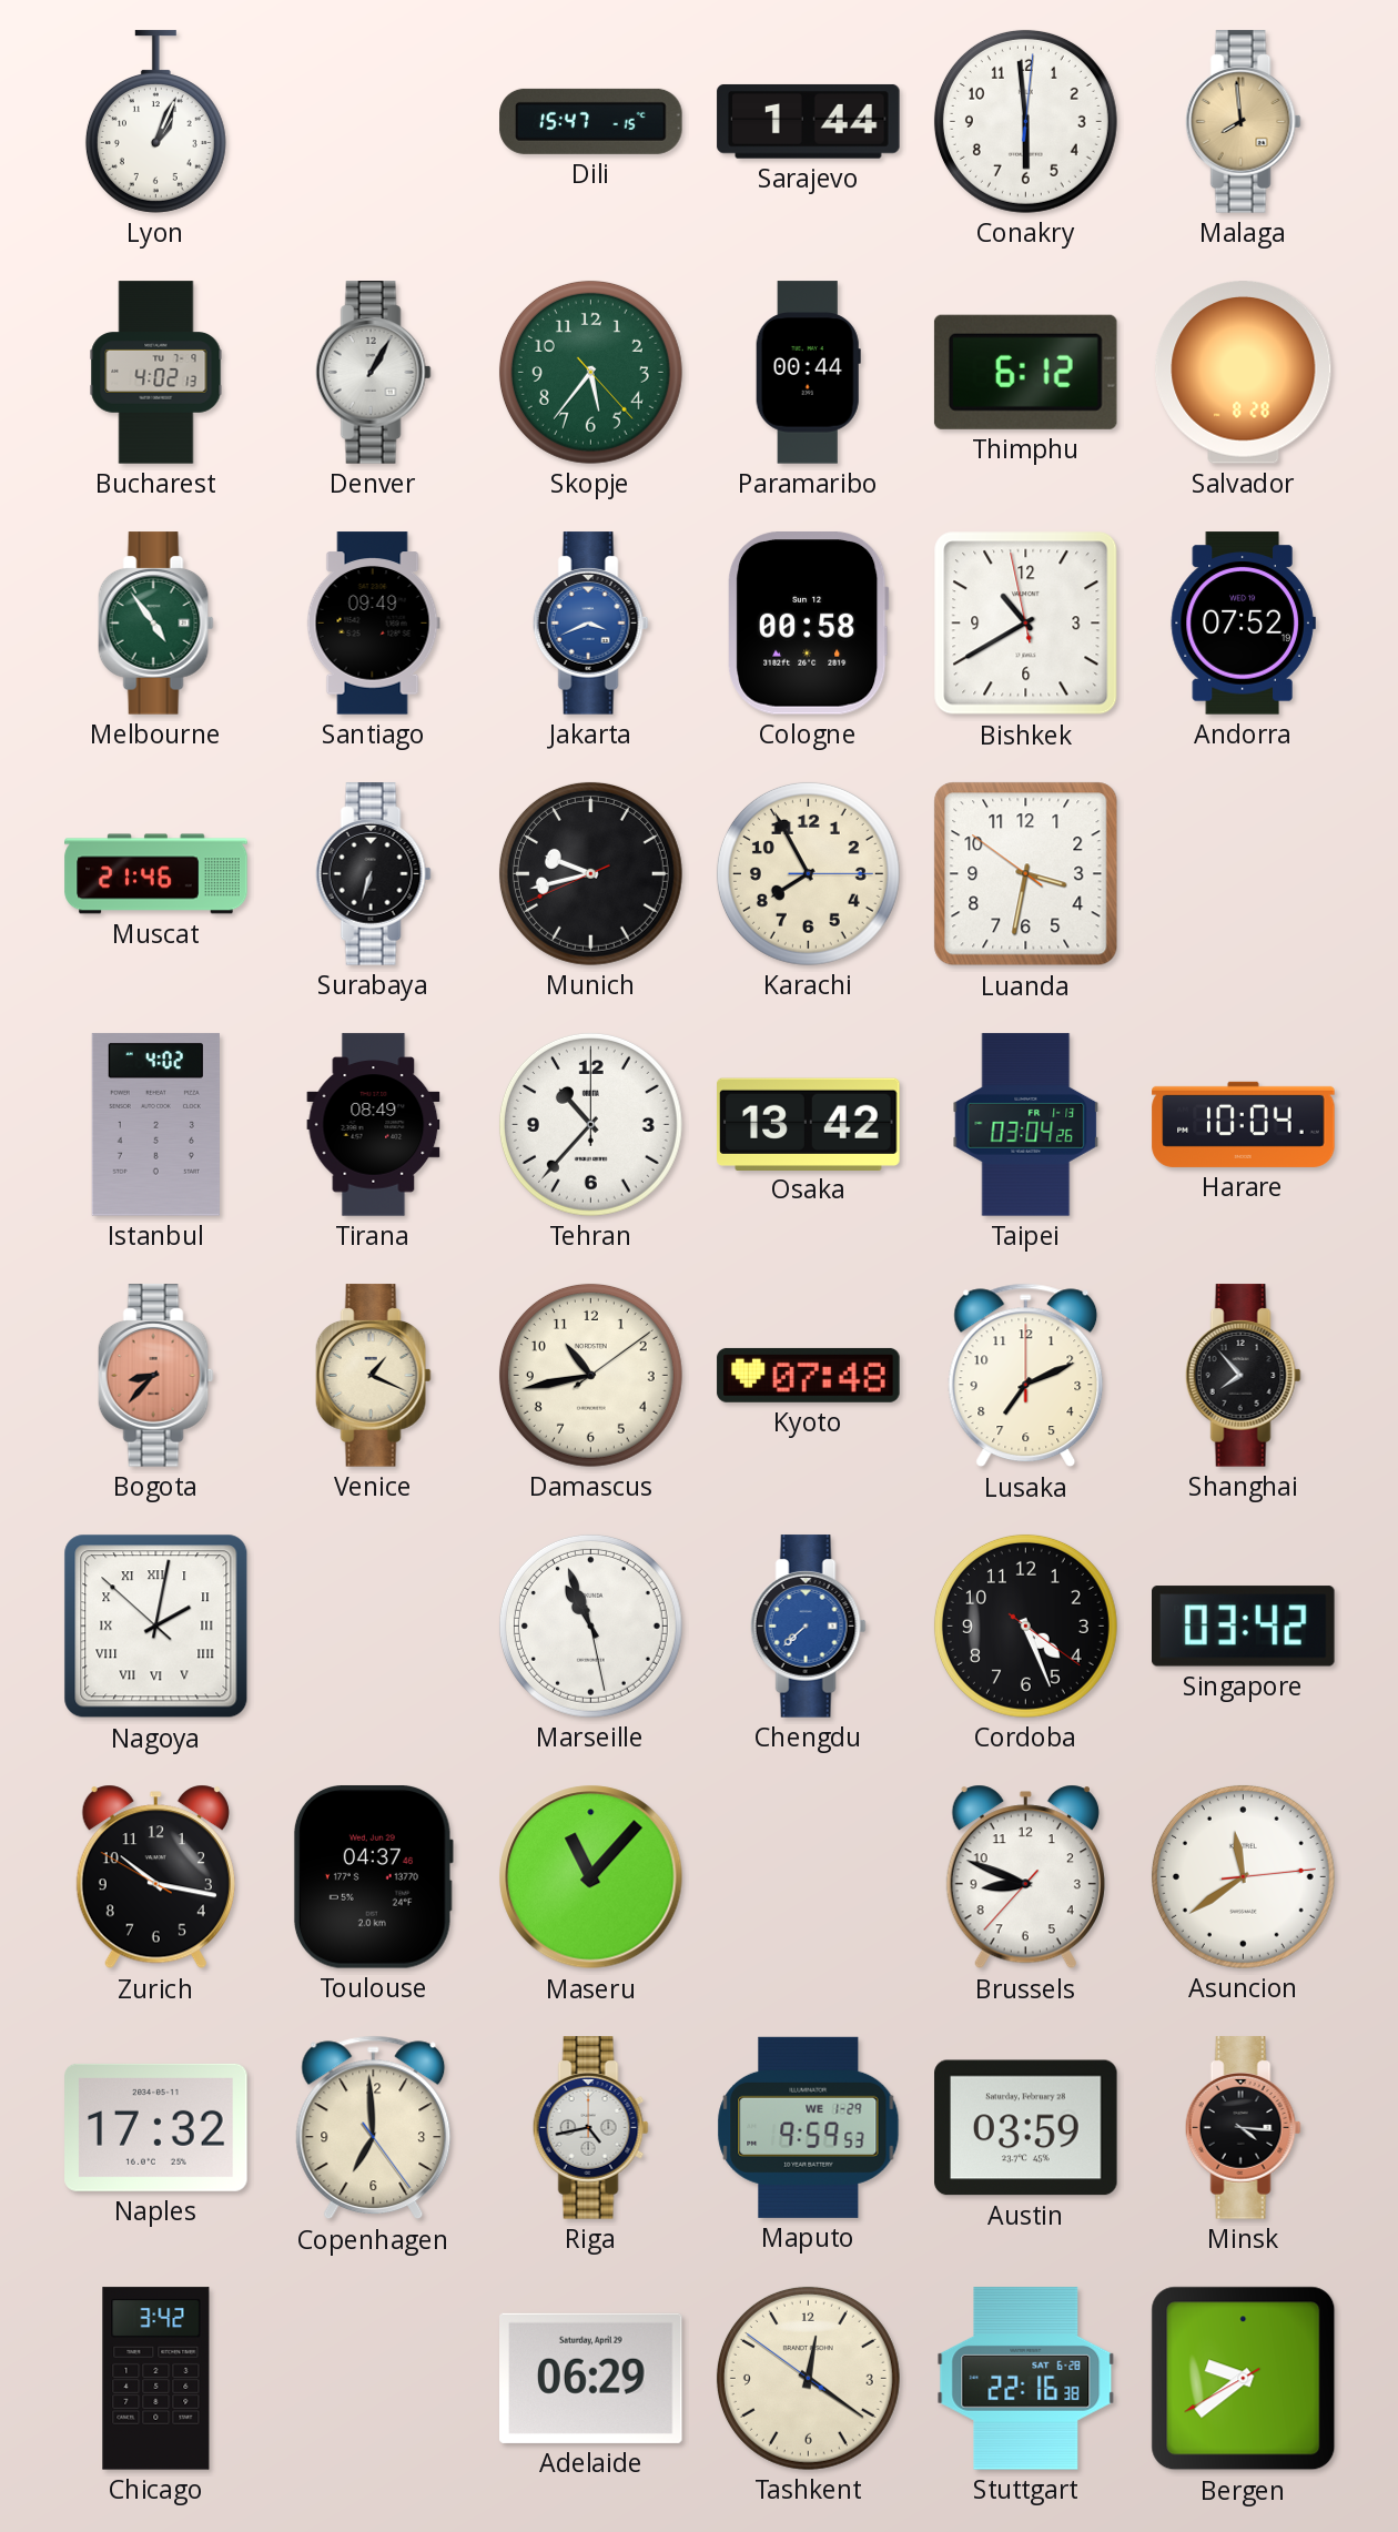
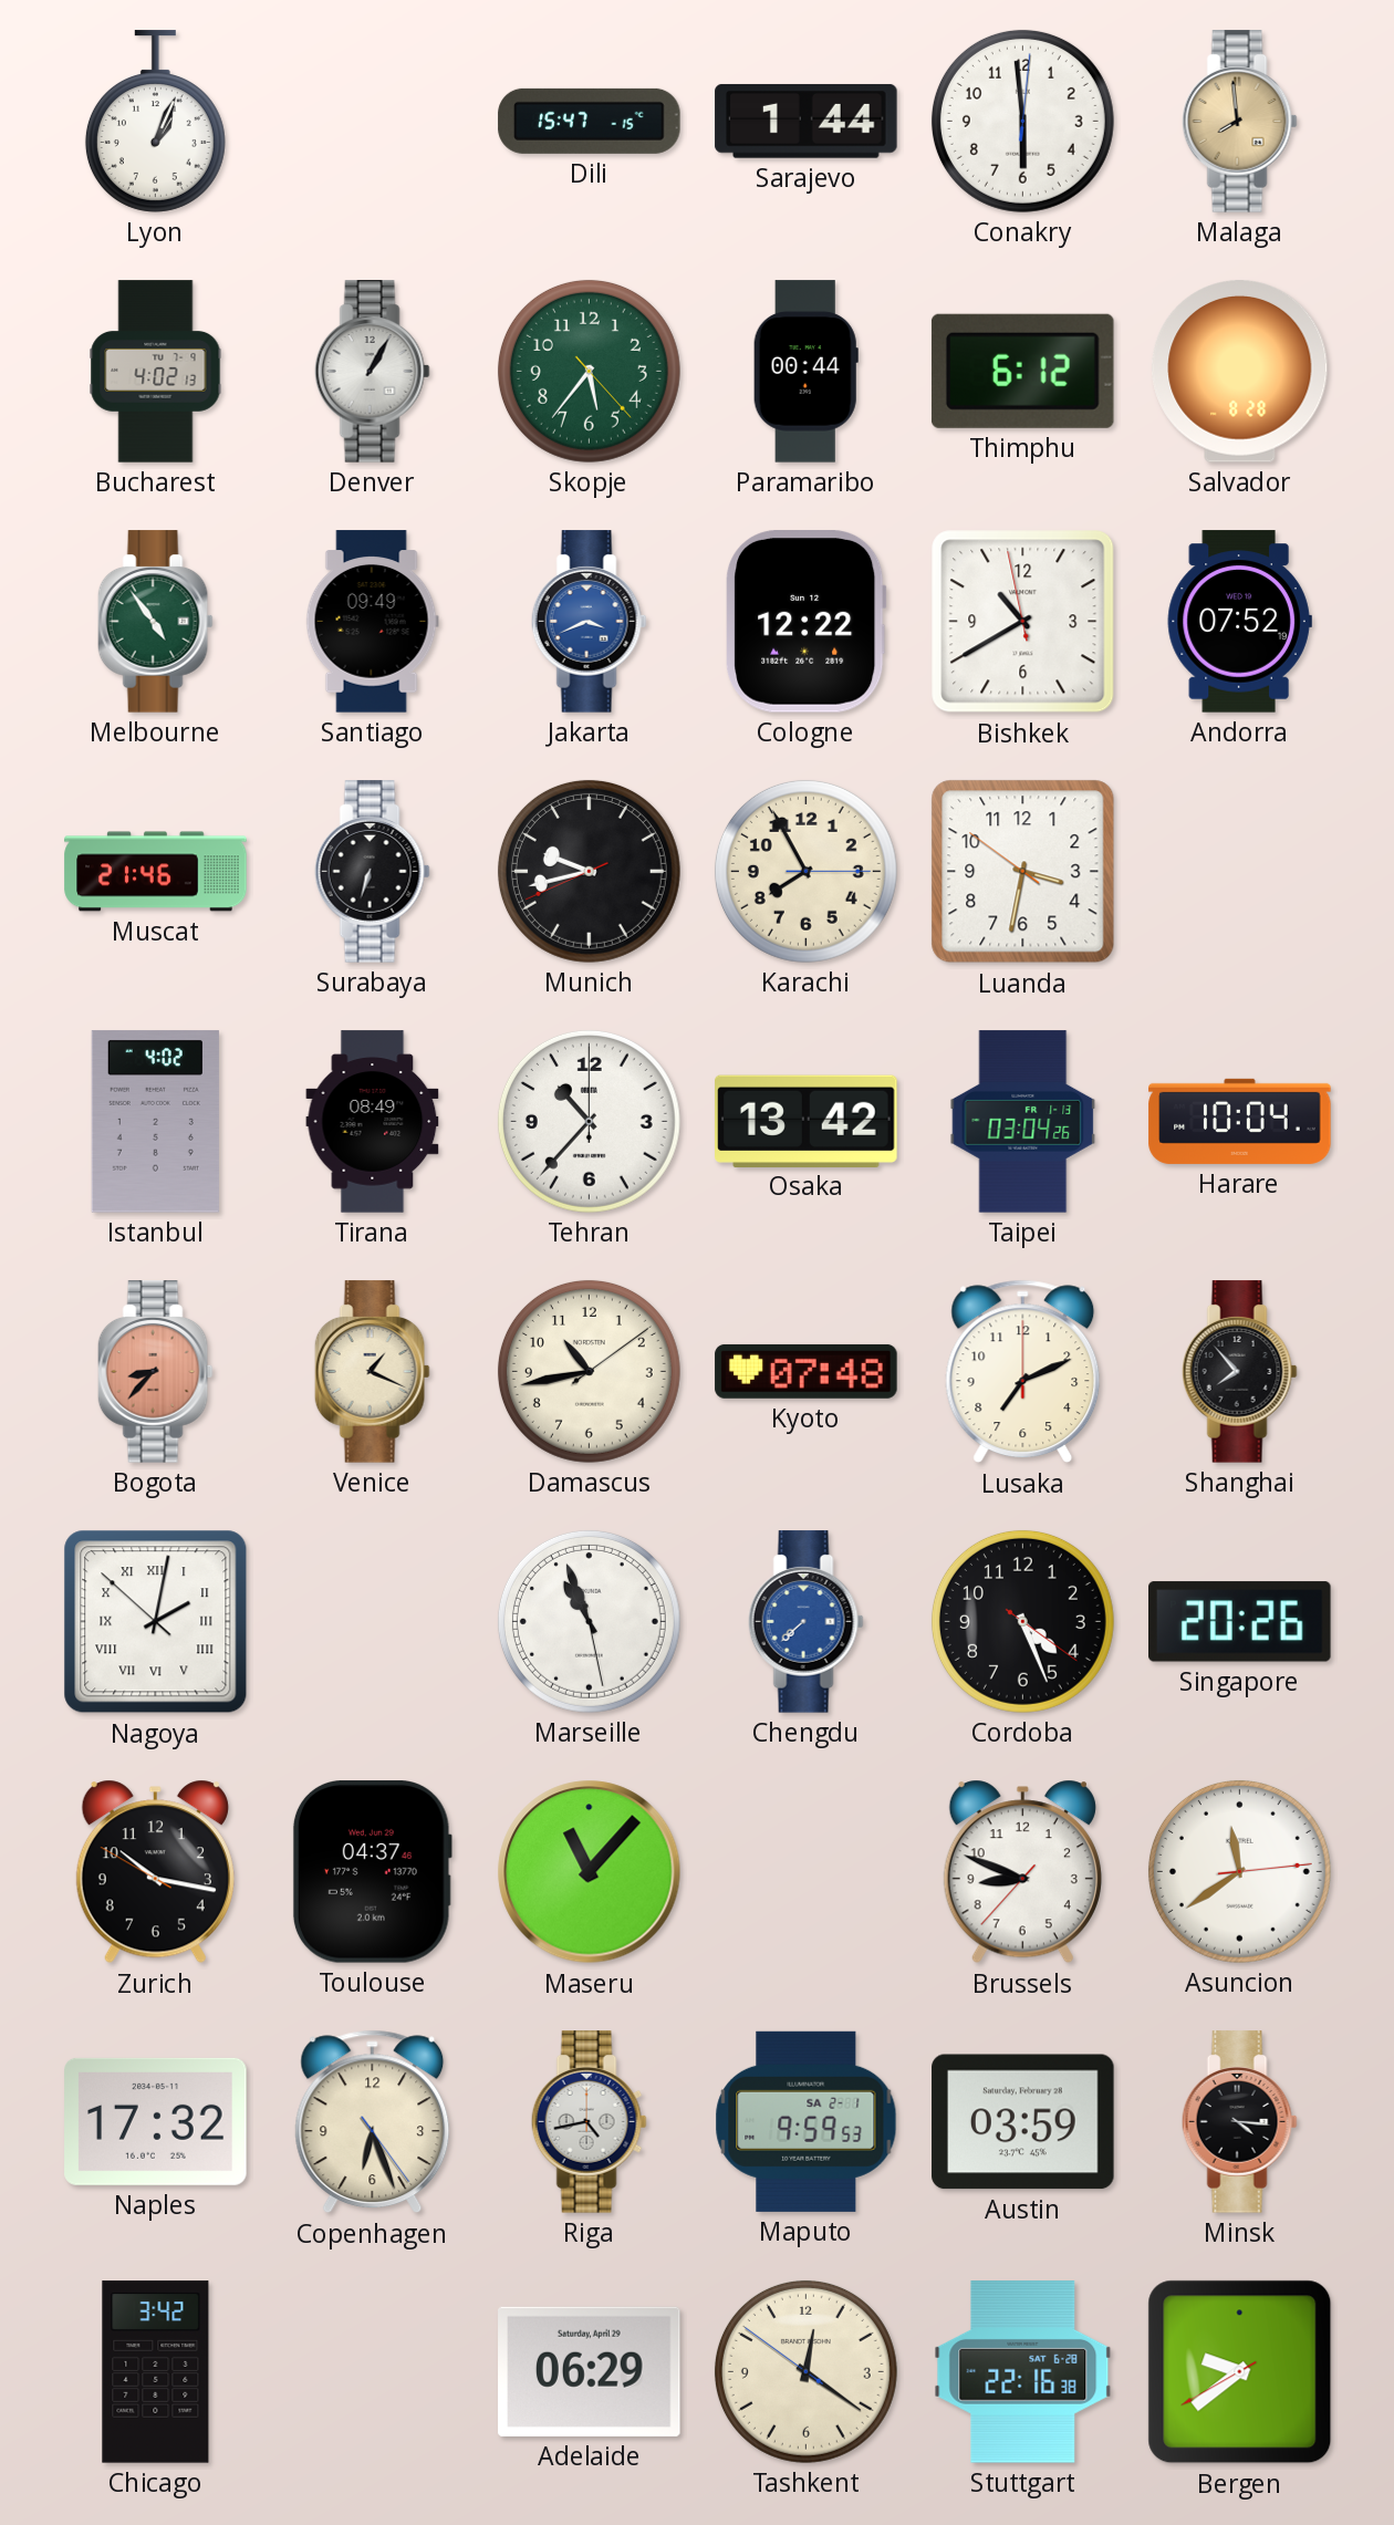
Cologne: 00:58 -> 12:22
Singapore: 03:42 -> 20:26
Copenhagen: 6:59 -> 6:26
Maputo date: WE 1-29 -> SA 2-1
